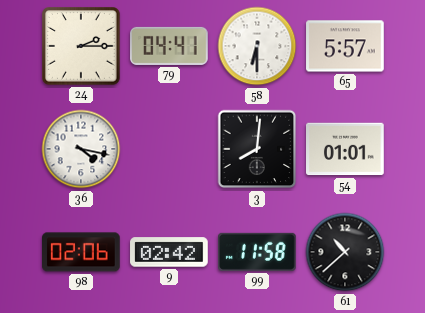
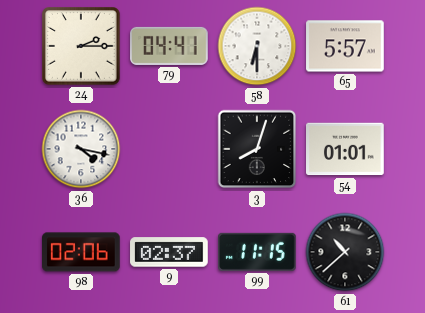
3: 8:01 -> 8:03
9: 02:42 -> 02:37
99: 11:58 -> 11:15
